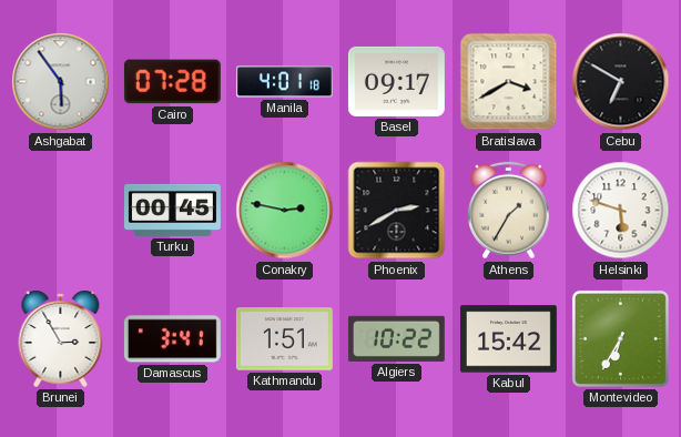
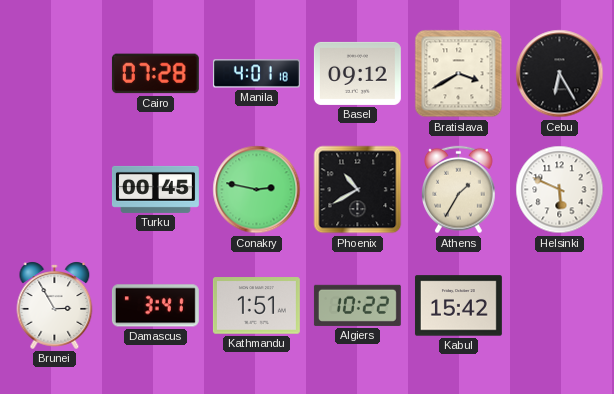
Ashgabat: 5:54 -> none
Basel: 09:17 -> 09:12
Cebu: 6:50 -> 6:25
Phoenix: 2:40 -> 10:40
Helsinki: 5:48 -> 5:49
Montevideo: 6:35 -> none
